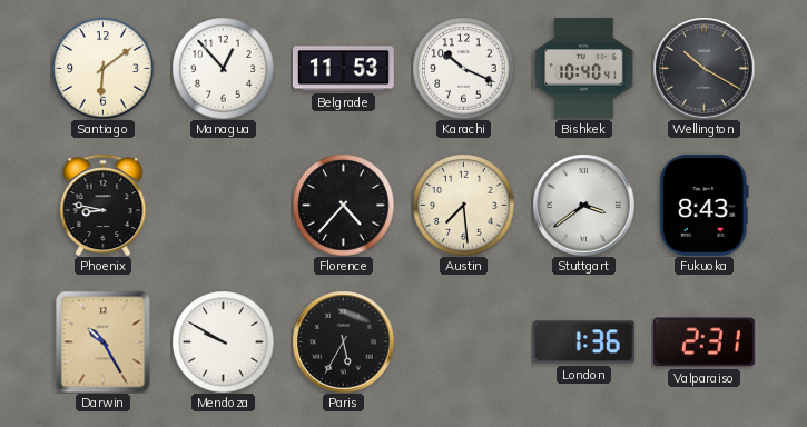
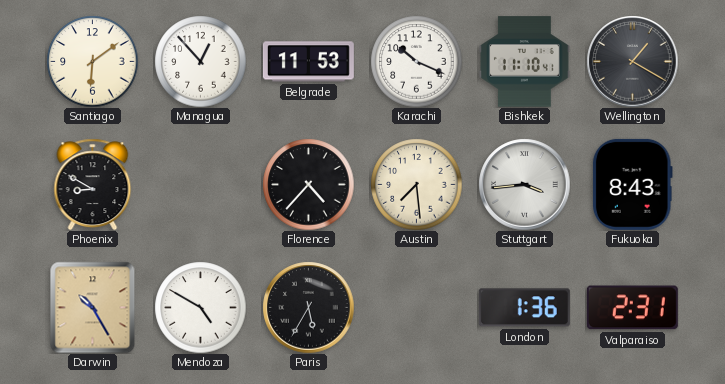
Bishkek: 10:40 -> 11:10
Wellington: 10:20 -> 1:20
Phoenix: 8:47 -> 8:50
Stuttgart: 3:39 -> 3:44
Mendoza: 9:50 -> 4:50
